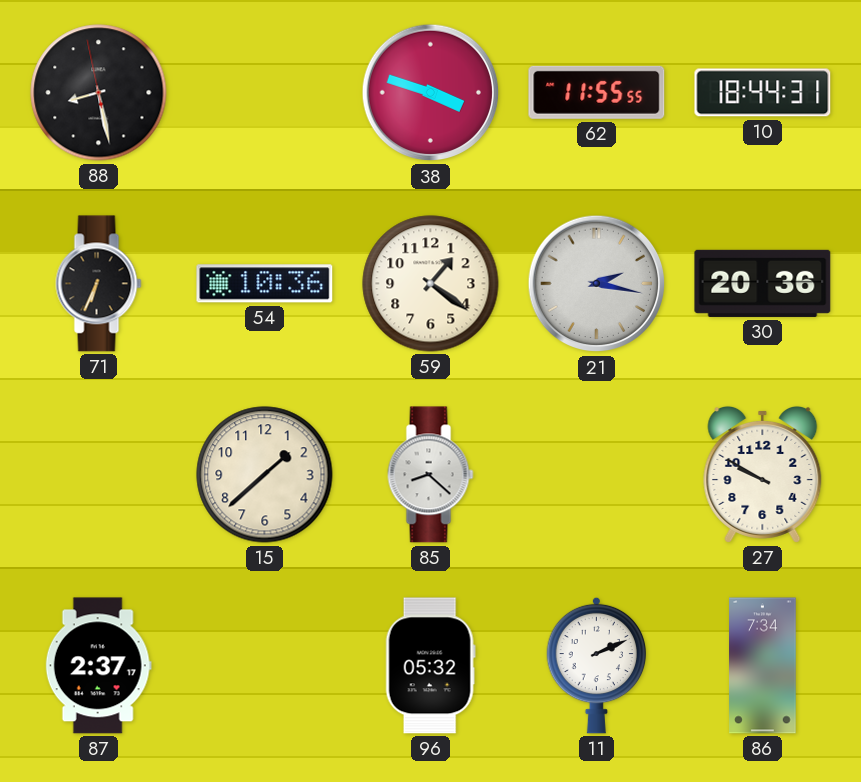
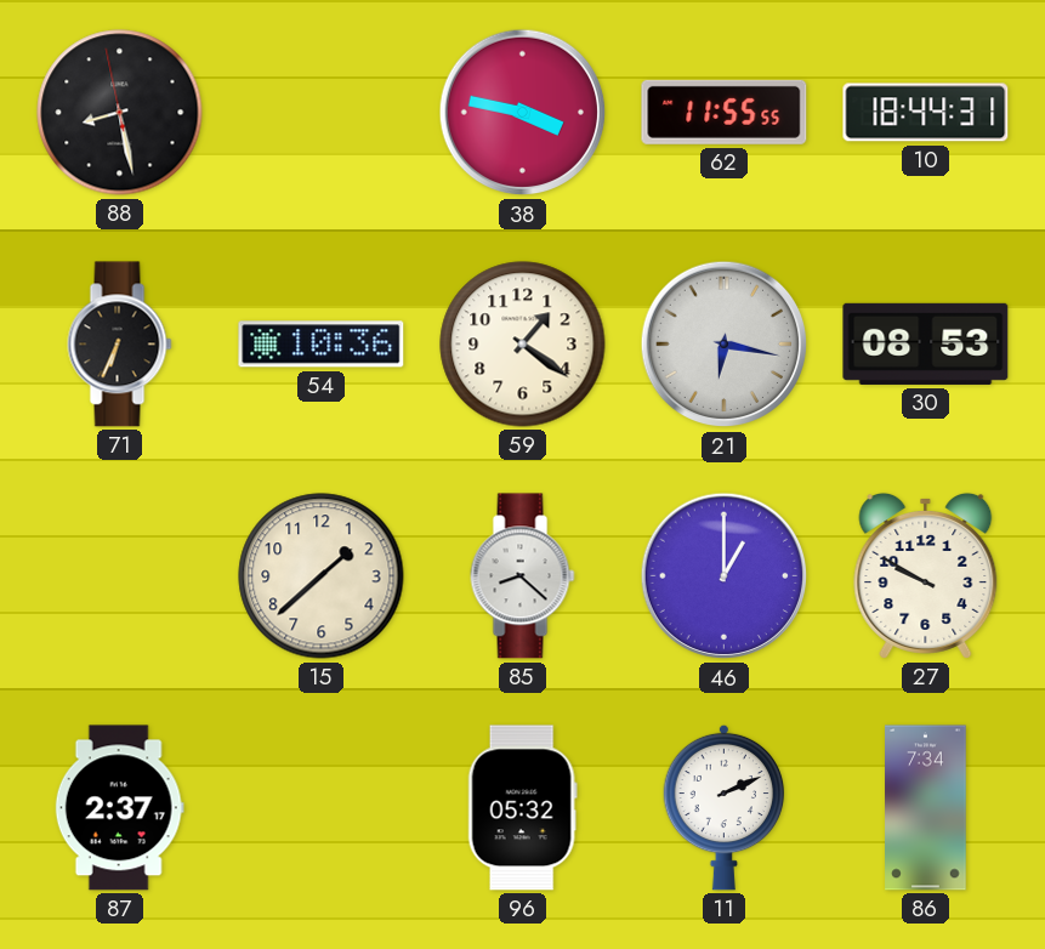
38: 3:48 -> 3:47
21: 2:17 -> 6:17
30: 20:36 -> 08:53
46: none -> 1:00
